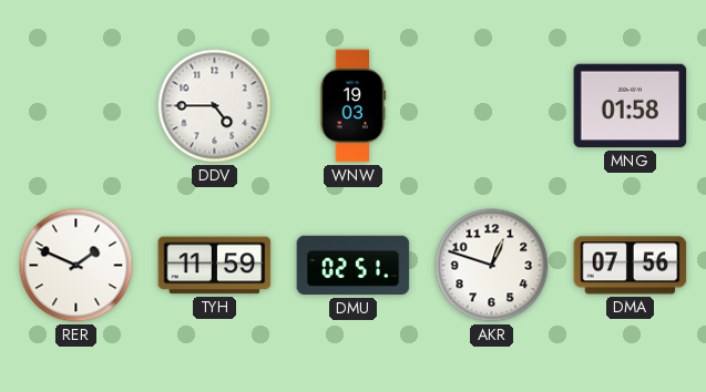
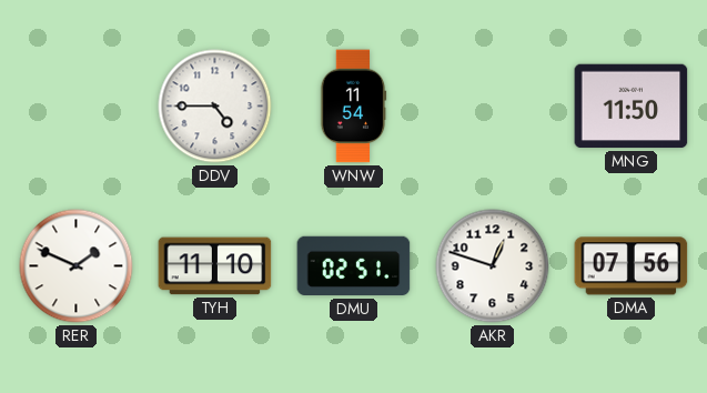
WNW: 19:03 -> 11:54
MNG: 01:58 -> 11:50
TYH: 11:59 -> 11:10
